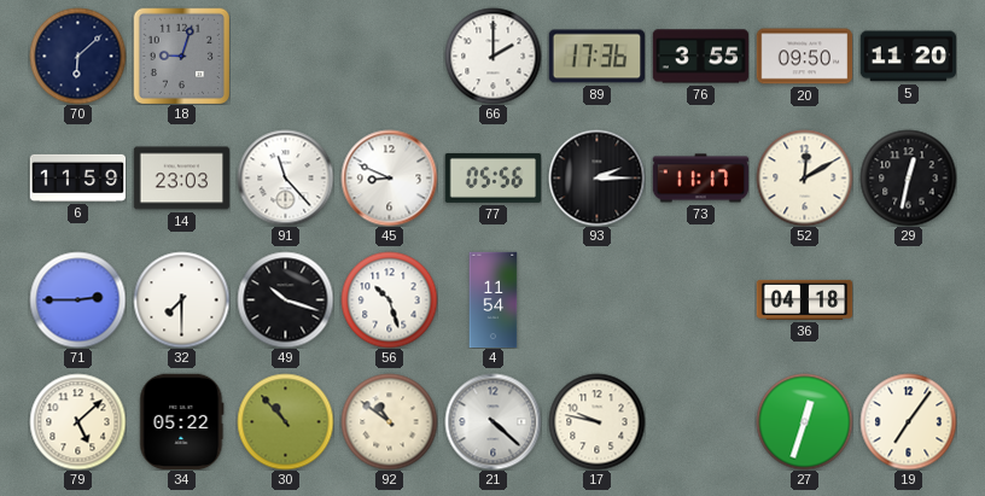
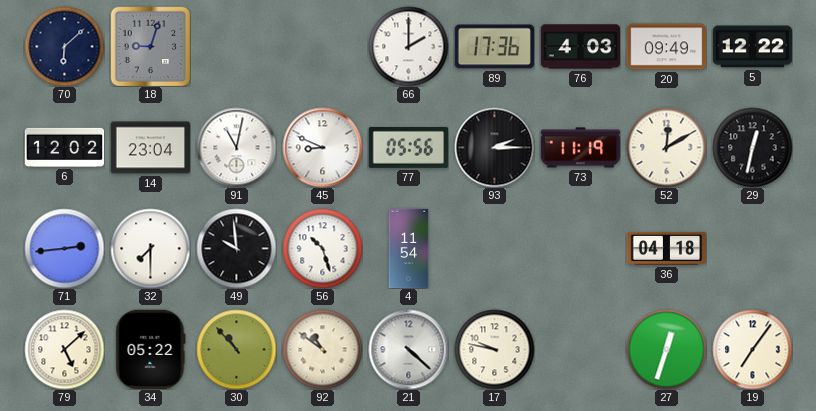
76: 3:55 -> 4:03
20: 09:50 -> 09:49
5: 11:20 -> 12:22
6: 11:59 -> 12:02
14: 23:03 -> 23:04
91: 11:23 -> 11:02
73: 11:17 -> 11:19
71: 2:45 -> 2:44
49: 10:18 -> 9:59
